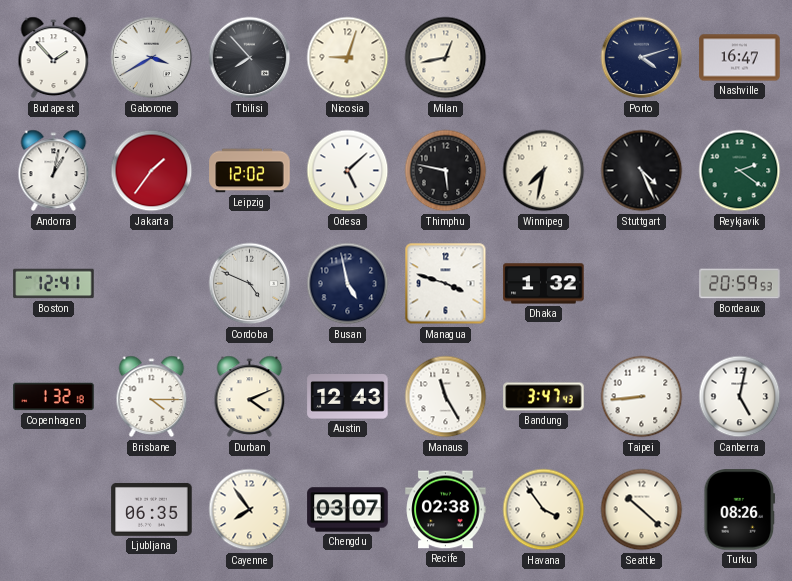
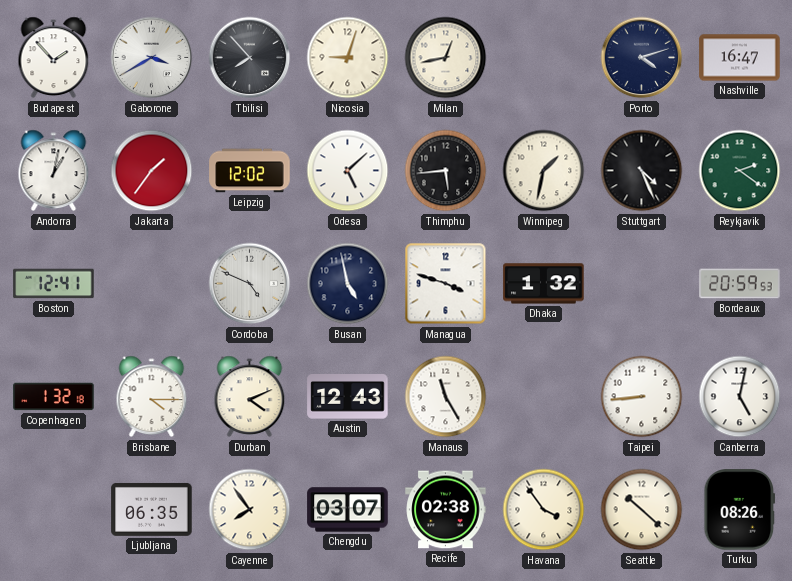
Thimphu: 5:47 -> 5:44
Winnipeg: 7:32 -> 1:32
Bandung: 3:47 -> none
